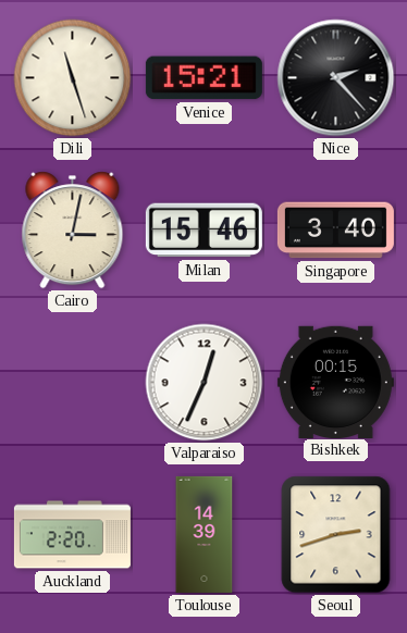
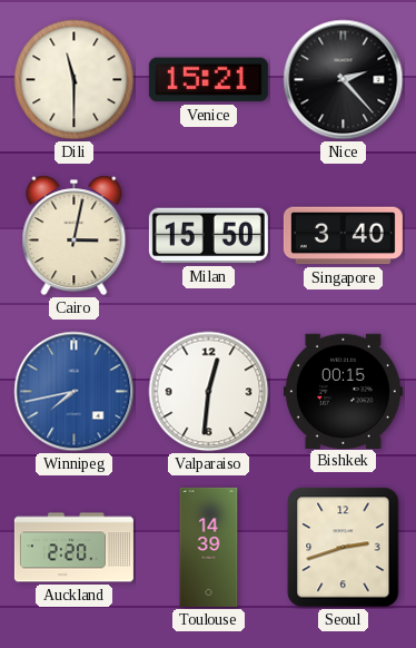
Dili: 11:27 -> 11:30
Milan: 15:46 -> 15:50
Winnipeg: none -> 7:43
Valparaiso: 12:34 -> 12:31
